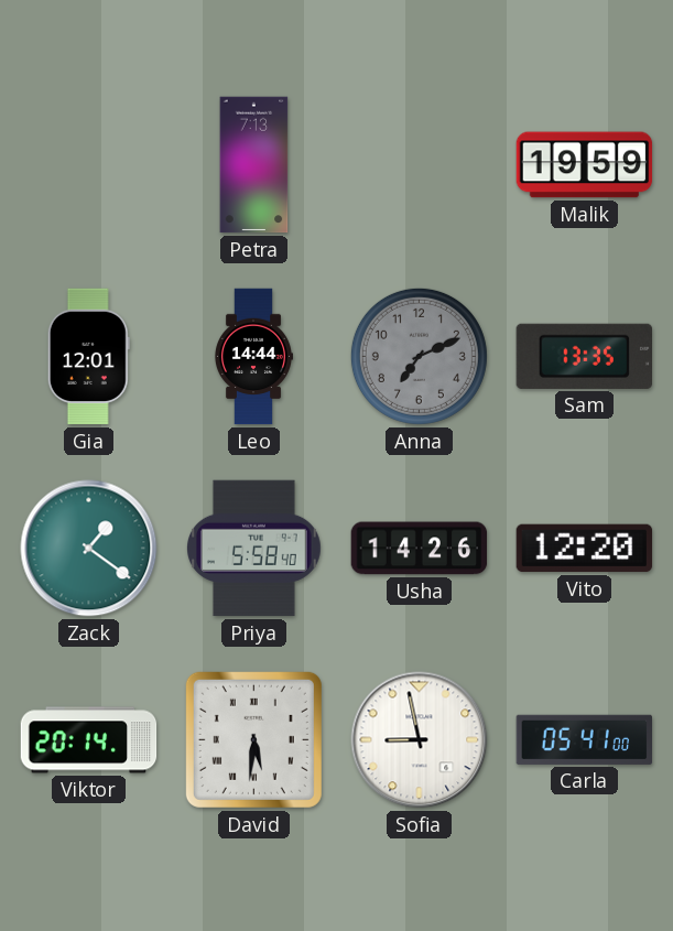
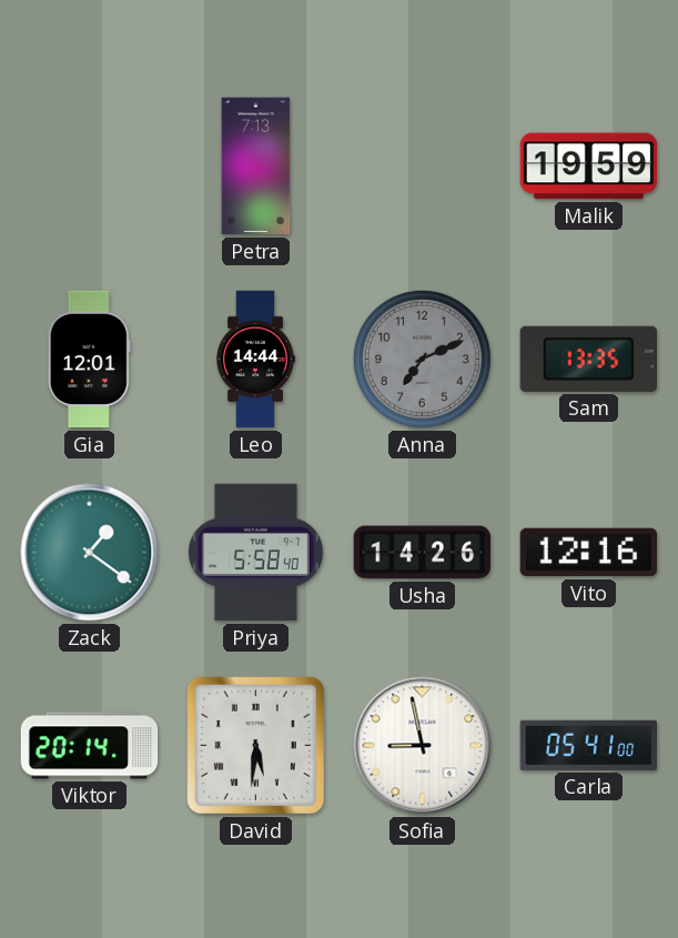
Vito: 12:20 -> 12:16
